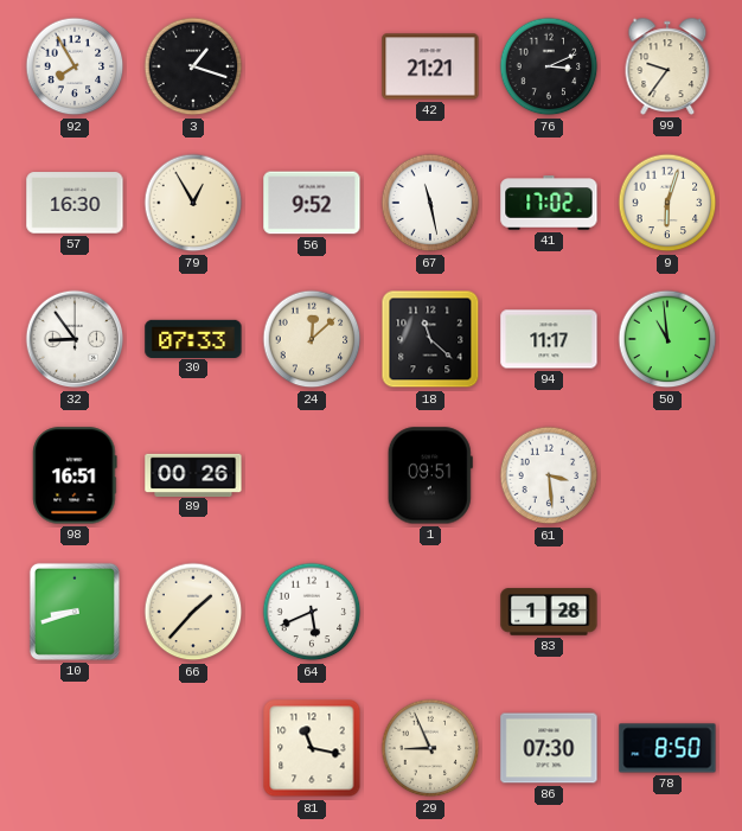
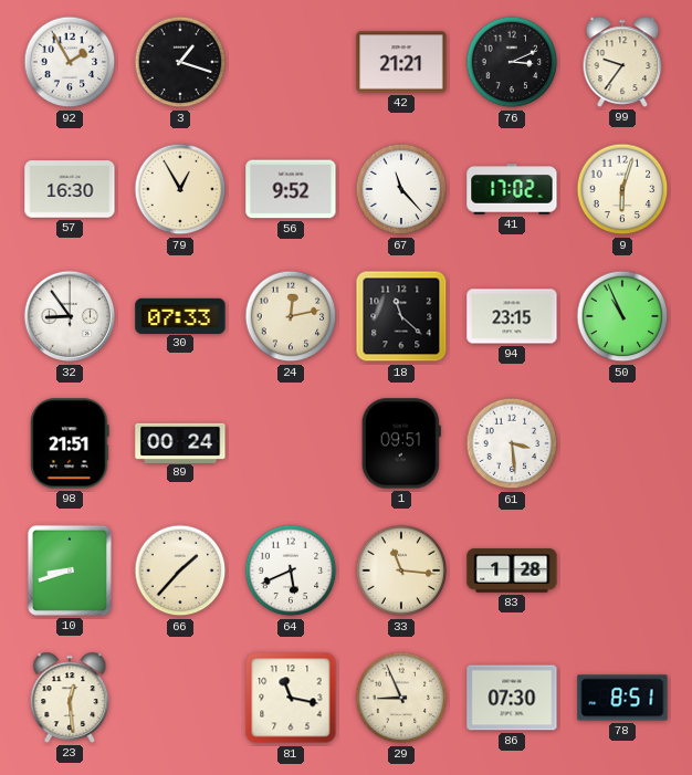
92: 7:55 -> 1:55
67: 11:28 -> 11:23
24: 12:08 -> 12:13
94: 11:17 -> 23:15
50: 10:59 -> 10:56
98: 16:51 -> 21:51
89: 00:26 -> 00:24
33: none -> 11:16
23: none -> 12:29
78: 8:50 -> 8:51
